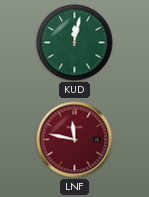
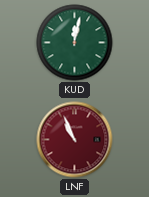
LNF: 11:47 -> 10:56
